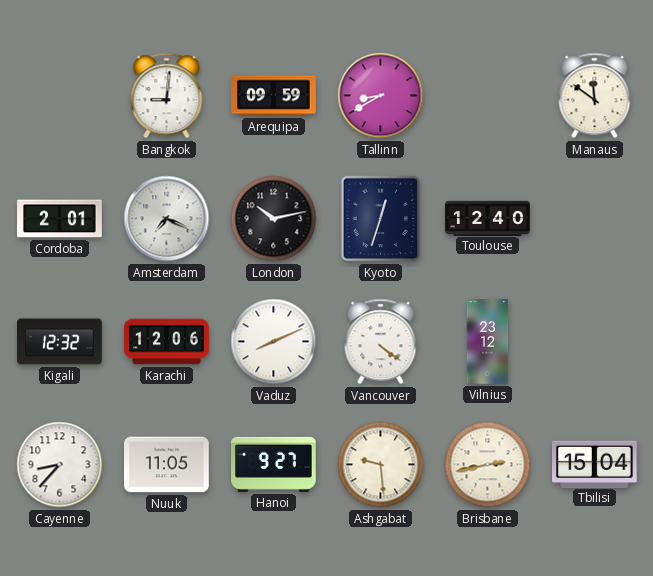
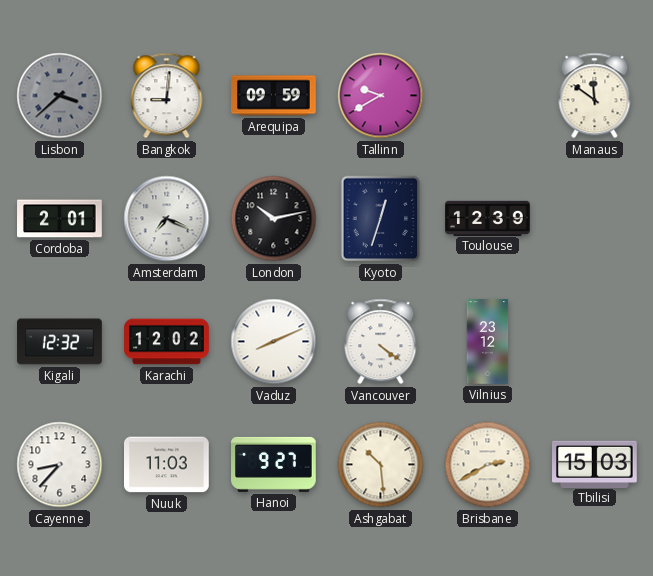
Lisbon: none -> 3:38
Tallinn: 8:40 -> 9:40
Toulouse: 12:40 -> 12:39
Karachi: 12:06 -> 12:02
Nuuk: 11:05 -> 11:03
Ashgabat: 9:29 -> 10:29
Brisbane: 2:43 -> 2:40
Tbilisi: 15:04 -> 15:03
